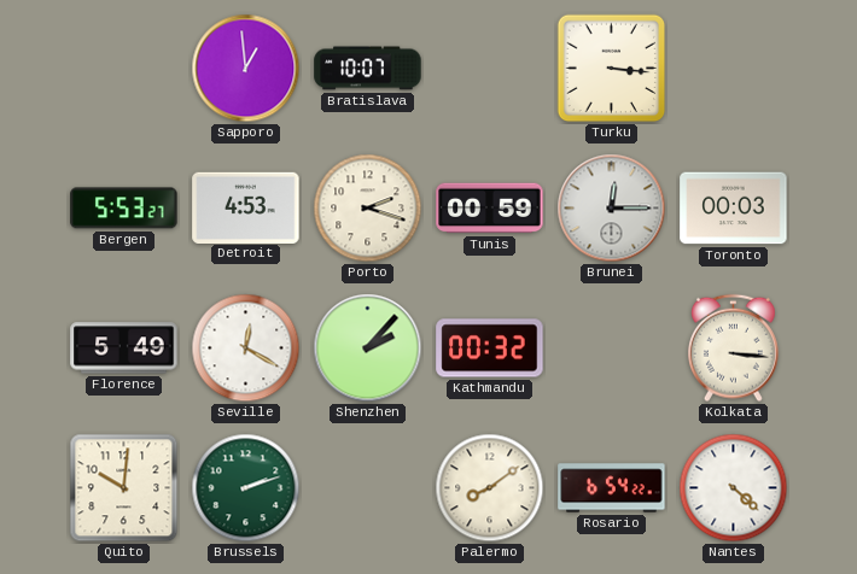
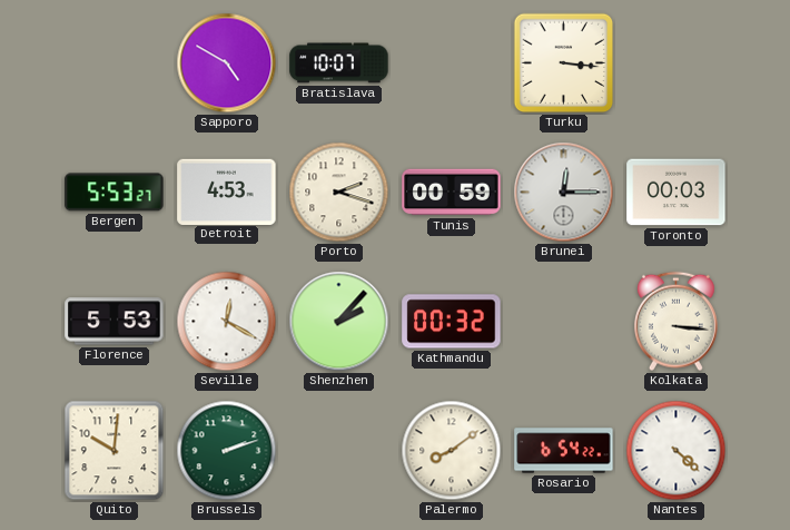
Sapporo: 12:59 -> 4:50
Florence: 5:49 -> 5:53
